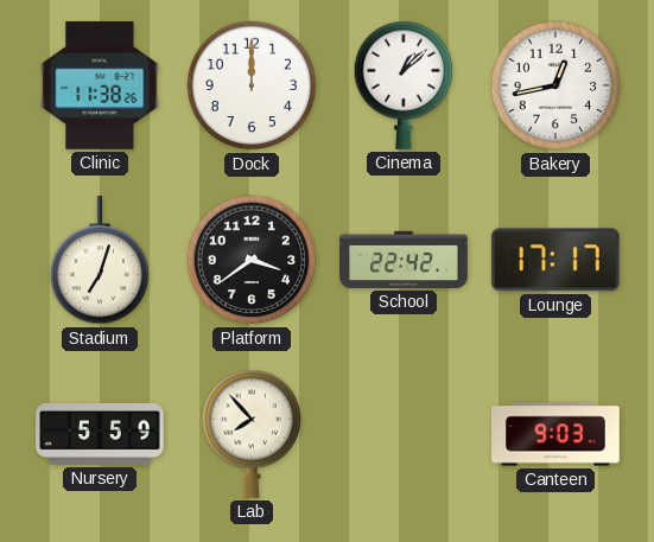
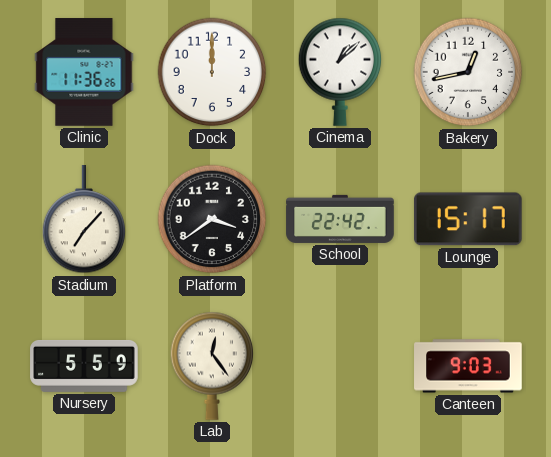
Clinic: 11:38 -> 11:36
Stadium: 7:03 -> 7:07
Lounge: 17:17 -> 15:17
Lab: 7:53 -> 12:24
